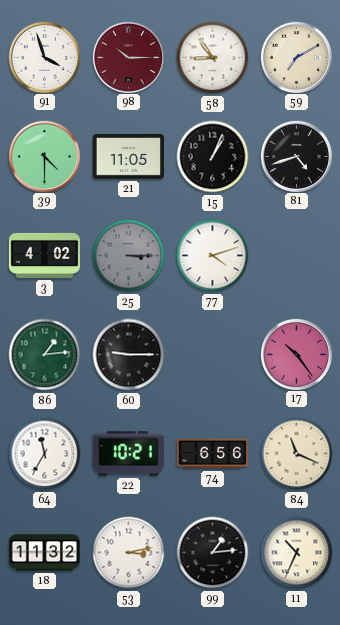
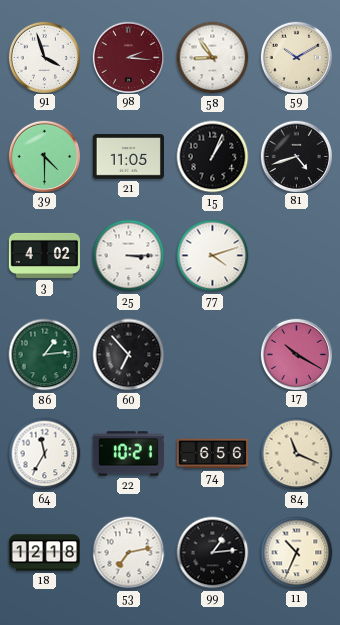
98: 10:15 -> 2:16
59: 7:10 -> 10:10
25 dial: grey -> white
60: 9:15 -> 6:53
17: 10:24 -> 10:20
18: 11:32 -> 12:18
53: 3:13 -> 7:13
